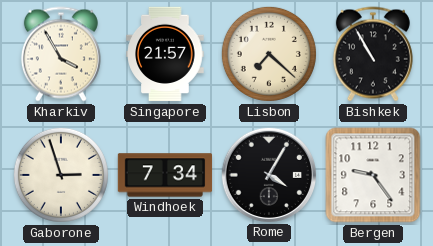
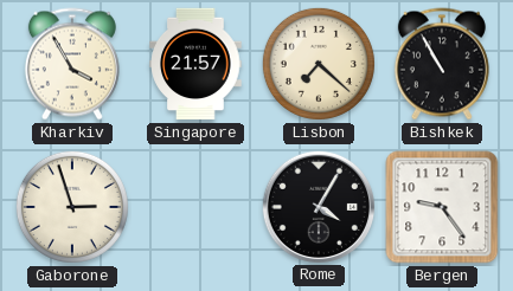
Windhoek: 7:34 -> none
